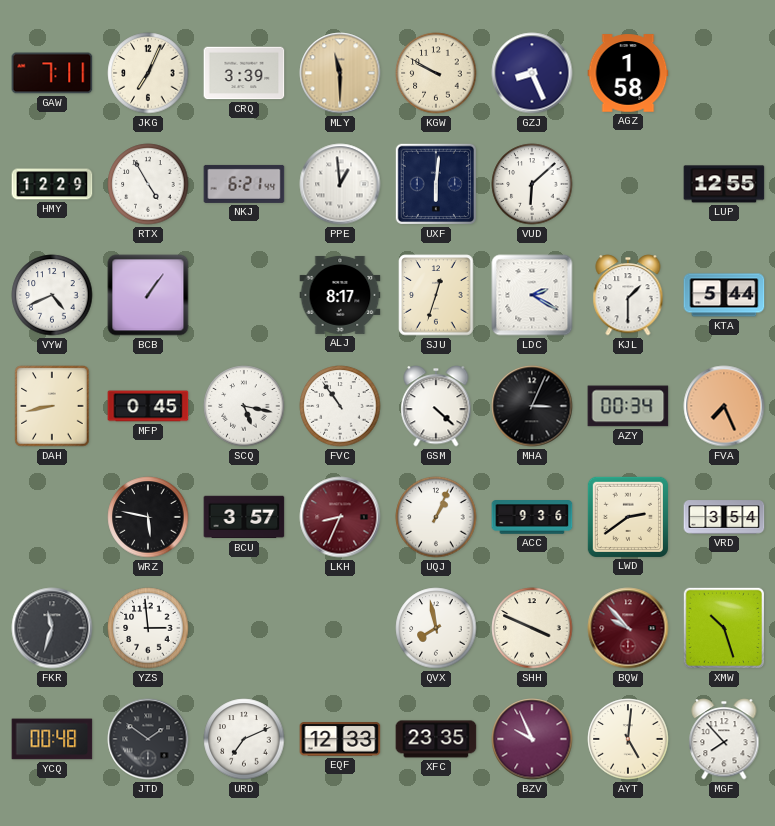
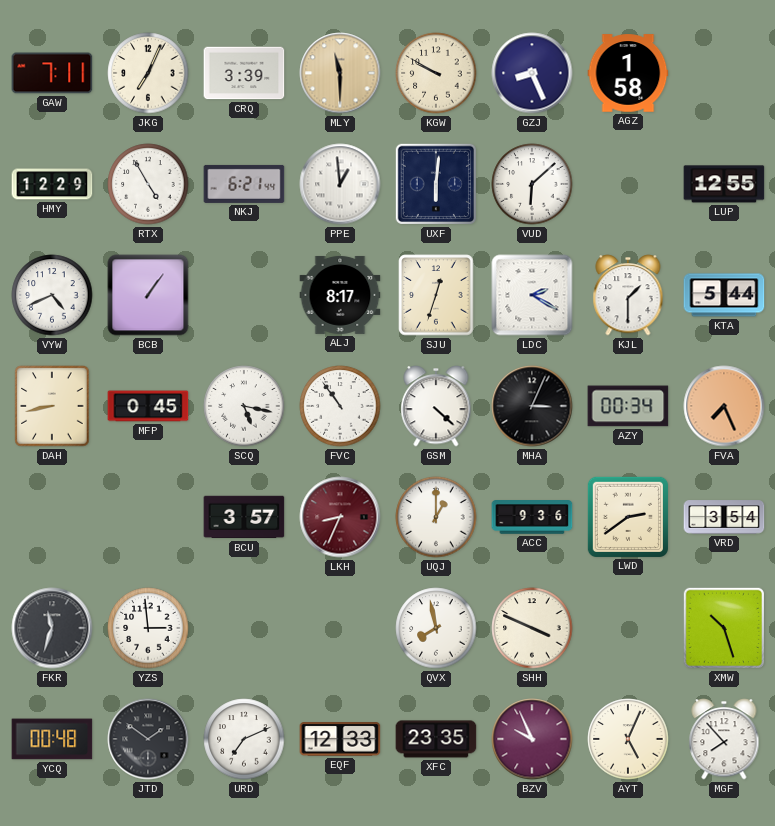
WRZ: 5:47 -> none
UQJ: 1:04 -> 1:00
BQW: 9:53 -> none
AYT: 5:01 -> 5:04
